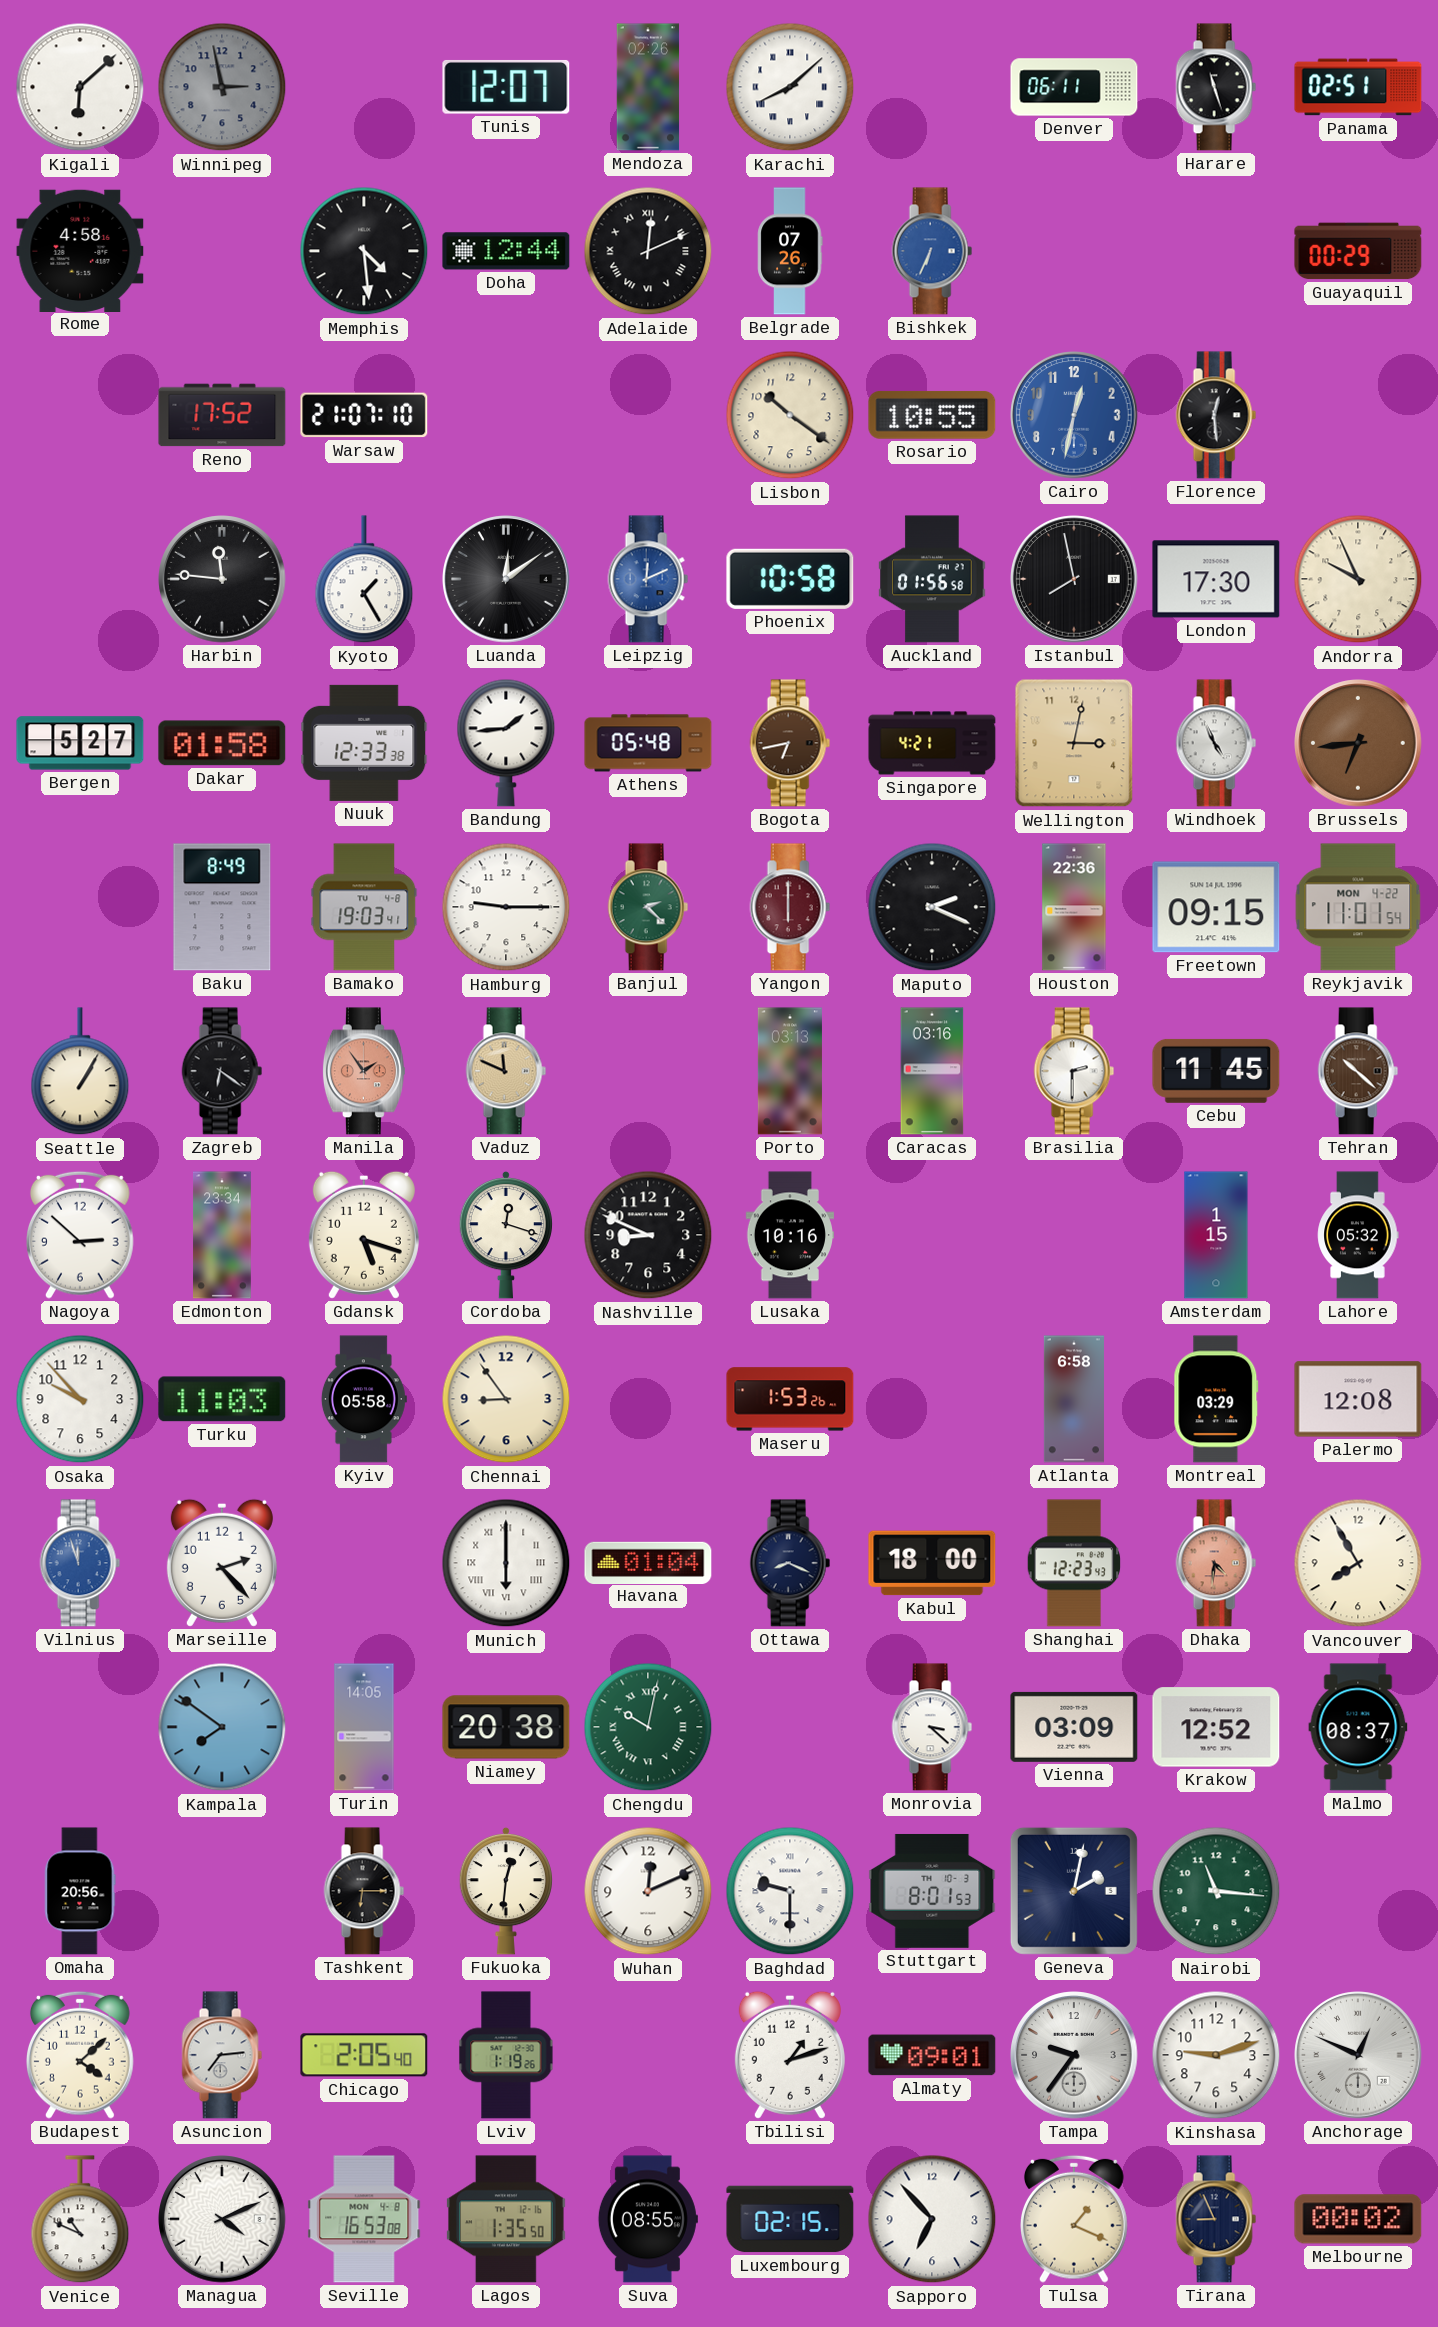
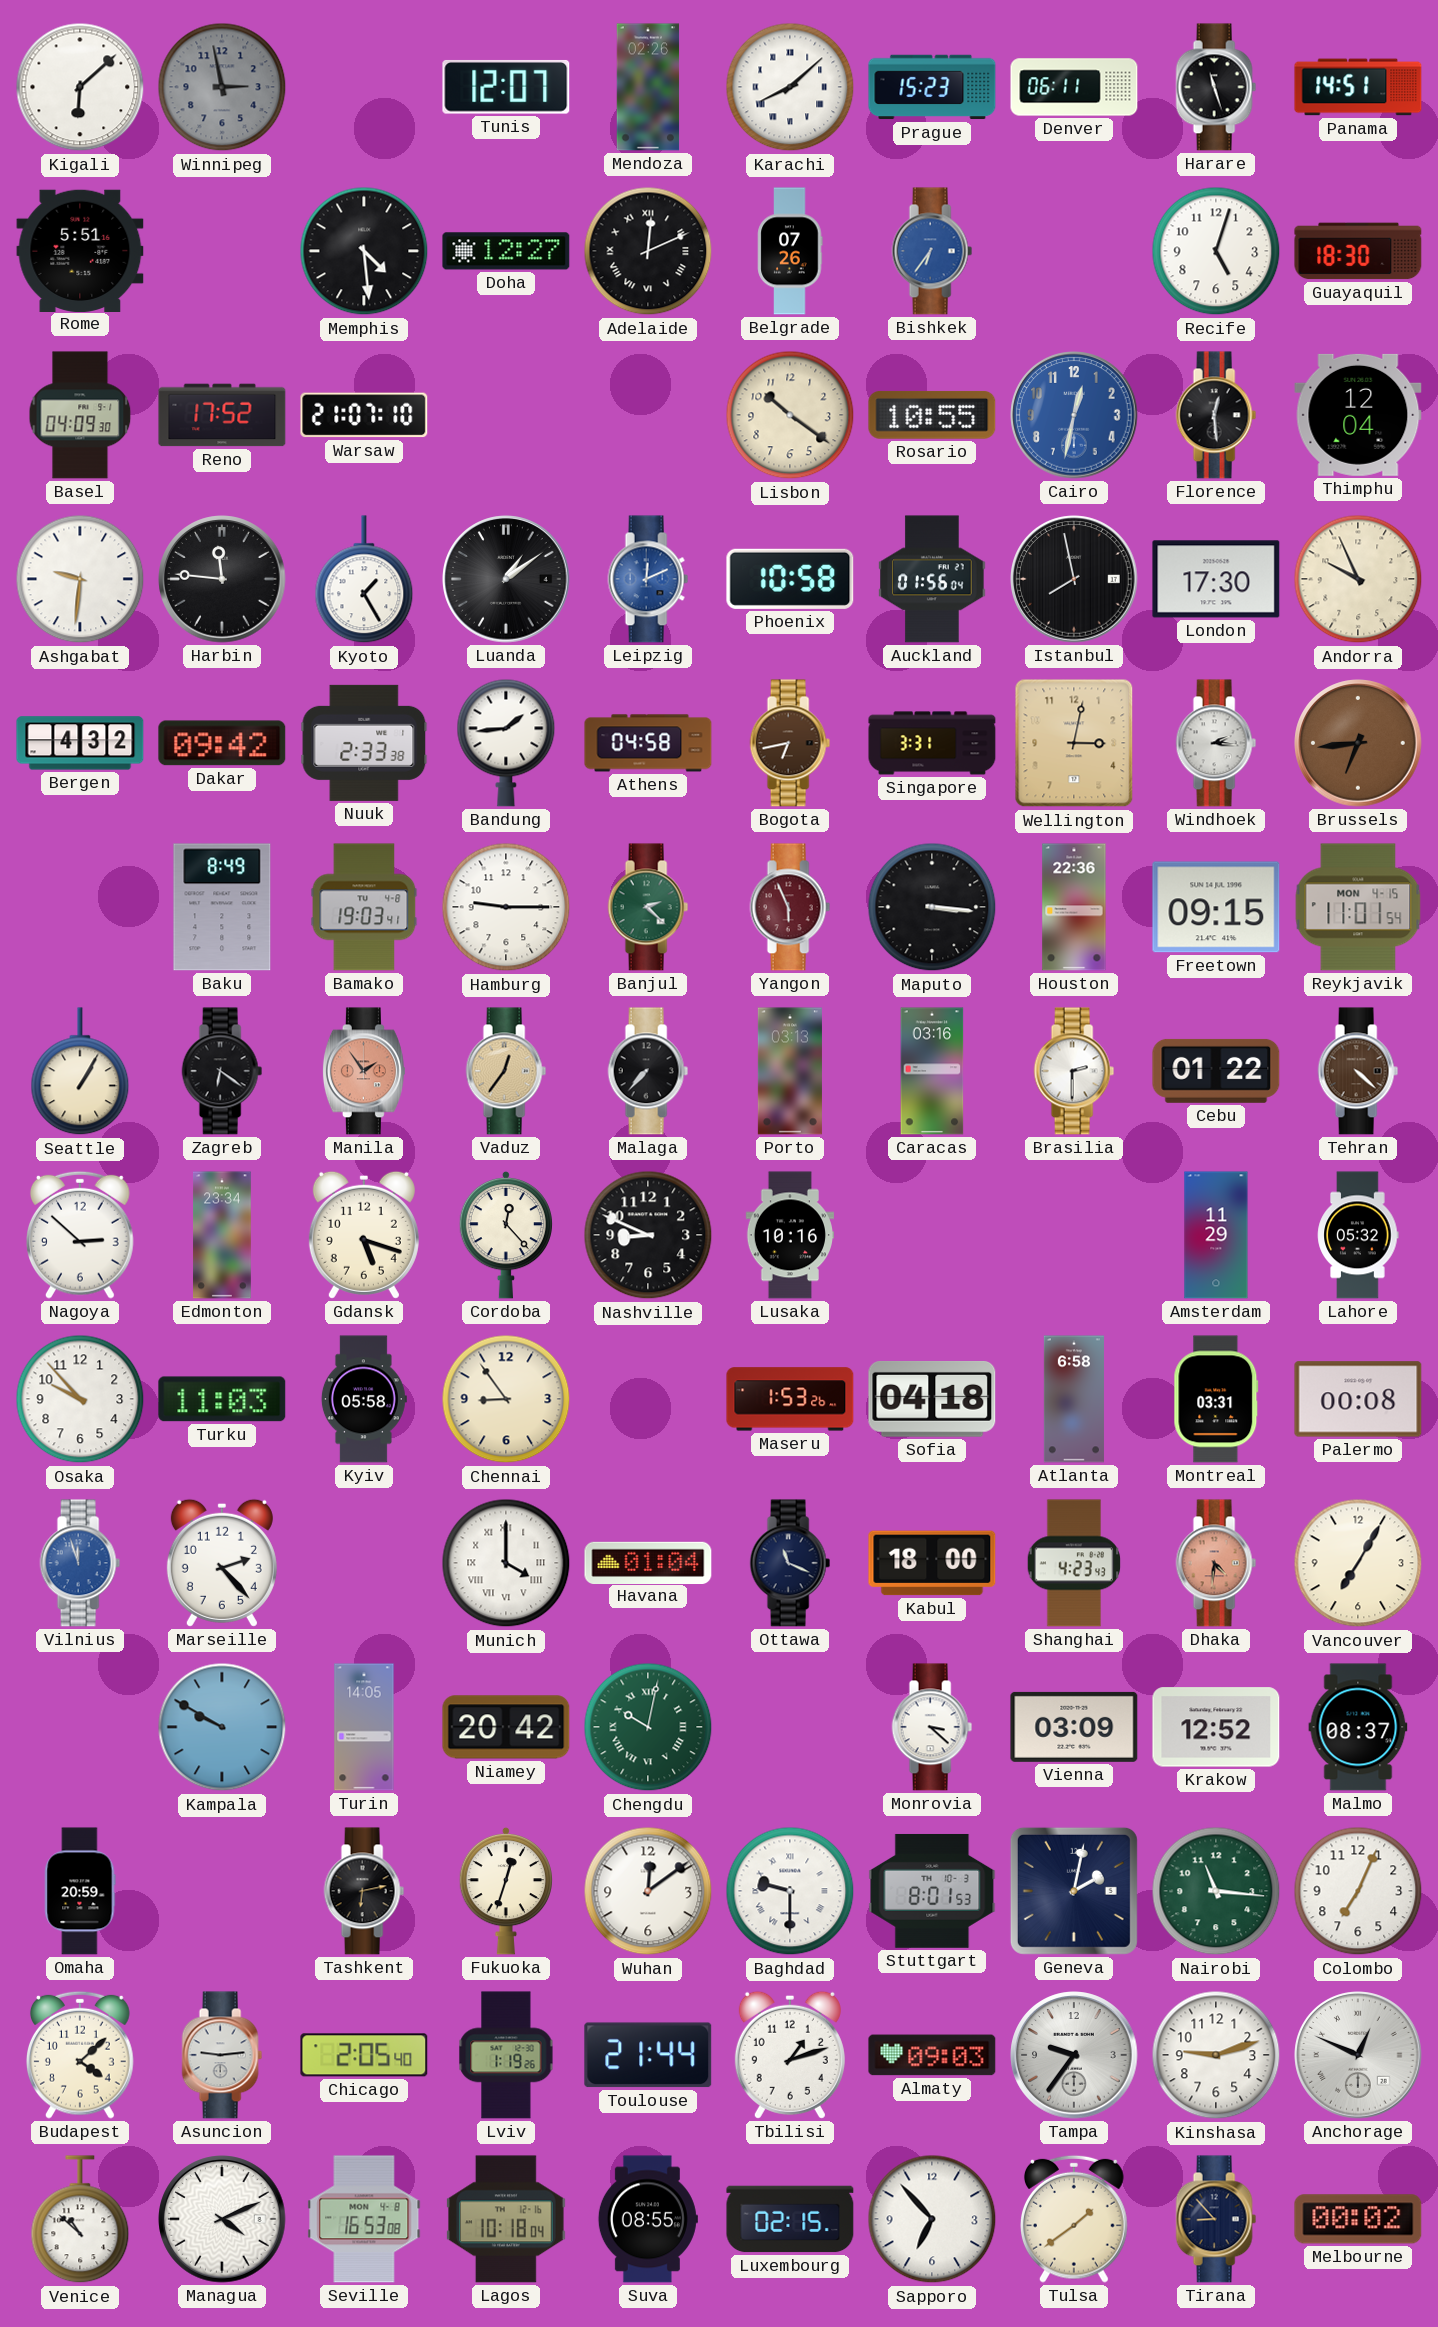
Prague: none -> 15:23
Panama: 02:51 -> 14:51
Rome: 4:58 -> 5:51
Doha: 12:44 -> 12:27
Bishkek: 6:34 -> 6:36
Recife: none -> 5:03
Guayaquil: 00:29 -> 18:30
Basel: none -> 04:09
Thimphu: none -> 12:04
Ashgabat: none -> 9:31
Luanda: 12:09 -> 1:09
Auckland: 01:56:58 -> 01:56:04
Bergen: 5:27 -> 4:32
Dakar: 01:58 -> 09:42
Nuuk: 12:33 -> 2:33
Athens: 05:48 -> 04:58
Singapore: 4:21 -> 3:31
Windhoek: 4:56 -> 2:16
Yangon: 6:00 -> 5:56
Maputo: 2:19 -> 3:16
Reykjavik date: MON 4-22 -> MON 4-15
Vaduz: 11:49 -> 12:36
Malaga: none -> 7:37
Cebu: 11:45 -> 01:22
Tehran: 10:22 -> 4:22
Cordoba: 12:18 -> 12:23
Amsterdam: 1:15 -> 11:29
Sofia: none -> 04:18
Montreal: 03:29 -> 03:31
Palermo: 12:08 -> 00:08
Munich: 6:00 -> 4:00
Ottawa: 8:19 -> 11:19
Shanghai: 12:23 -> 4:23
Vancouver: 7:55 -> 7:05
Kampala: 7:51 -> 9:50
Niamey: 20:38 -> 20:42
Omaha: 20:56 -> 20:59
Tashkent: 6:15 -> 6:13
Fukuoka: 12:31 -> 12:33
Wuhan: 12:11 -> 12:09
Colombo: none -> 7:04
Asuncion: 7:14 -> 9:14
Toulouse: none -> 21:44
Almaty: 09:01 -> 09:03
Venice: 10:49 -> 10:52
Lagos: 1:35 -> 10:18
Tulsa: 1:19 -> 1:39
Tirana: 8:56 -> 8:53
